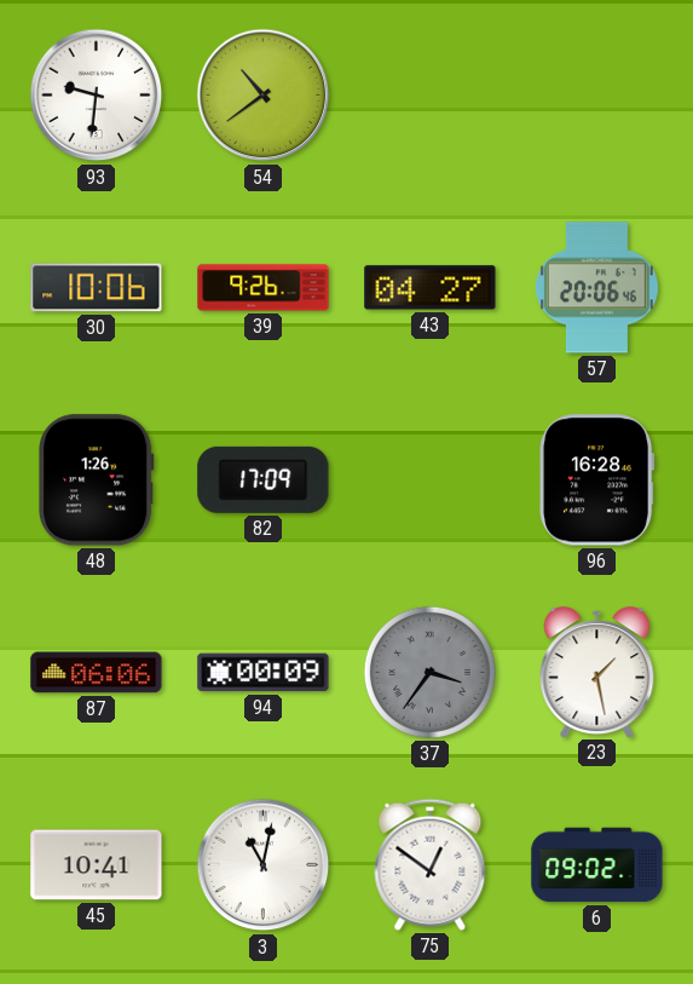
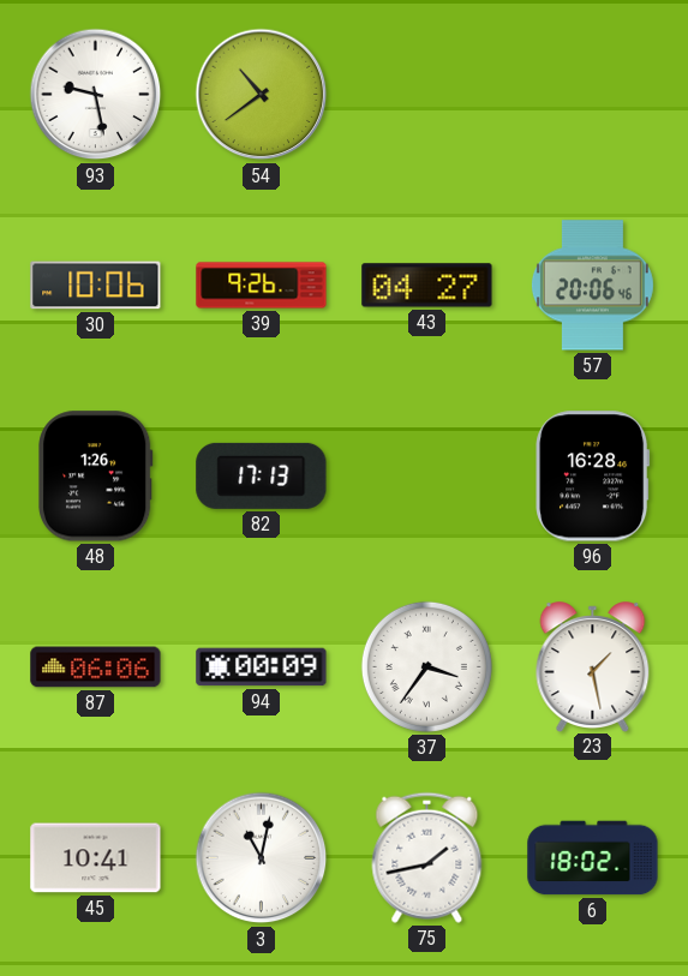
93: 9:31 -> 9:28
82: 17:09 -> 17:13
37 dial: grey -> white
75: 12:51 -> 1:43
6: 09:02 -> 18:02
